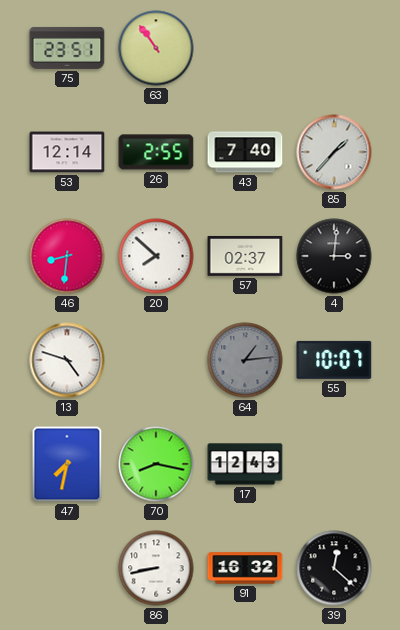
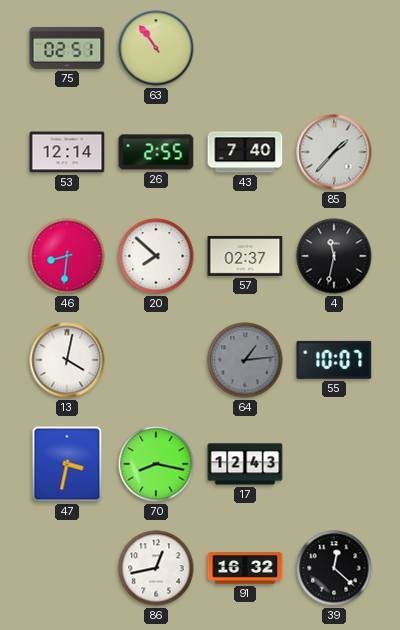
75: 23:51 -> 02:51
4: 3:01 -> 11:32
13: 4:48 -> 4:02
47: 7:32 -> 3:32
86: 8:43 -> 12:43
